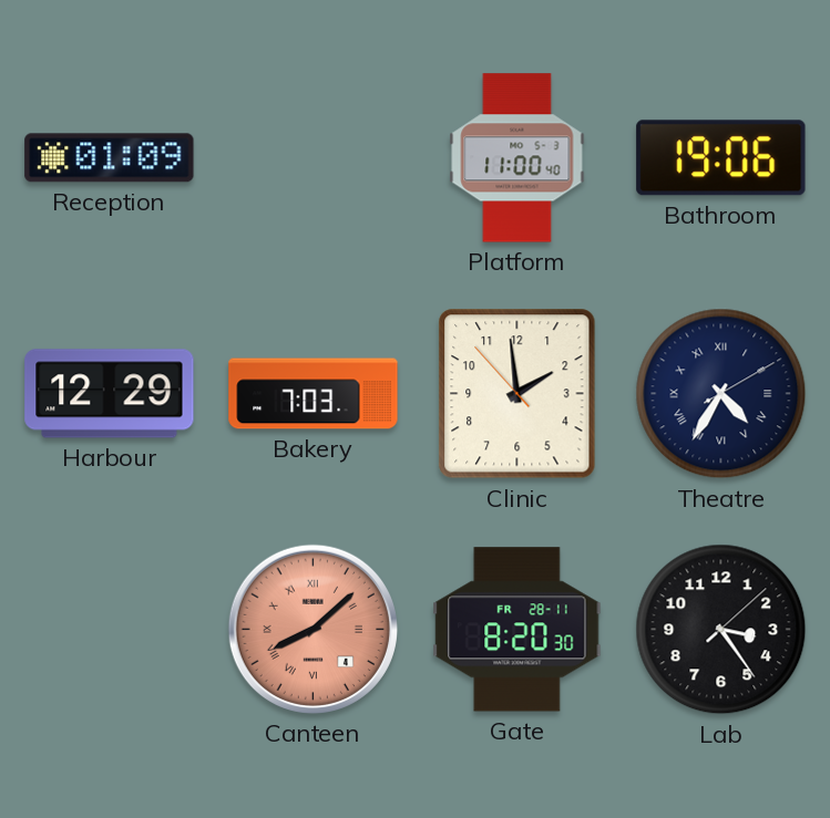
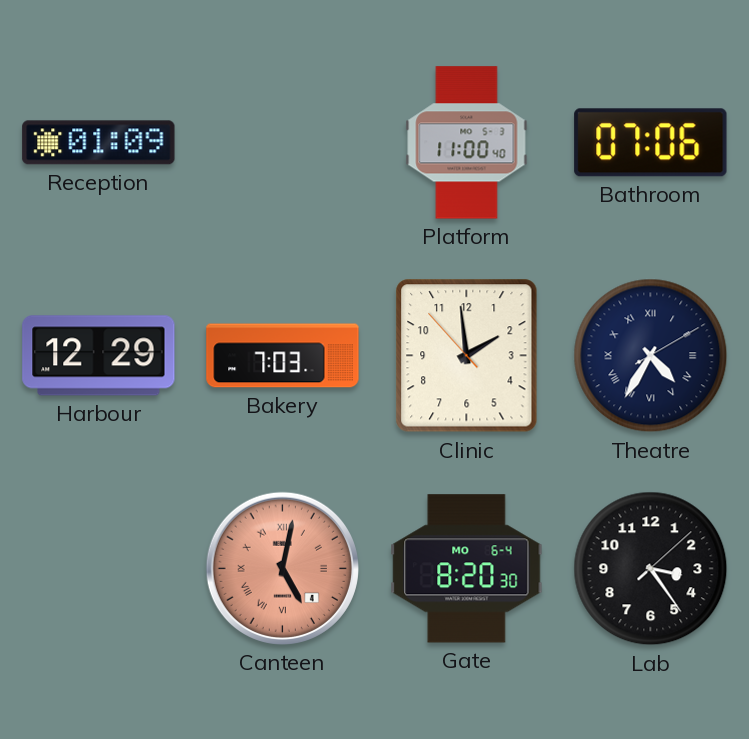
Bathroom: 19:06 -> 07:06
Canteen: 8:08 -> 5:02
Gate date: FR 28-11 -> MO 6-4
